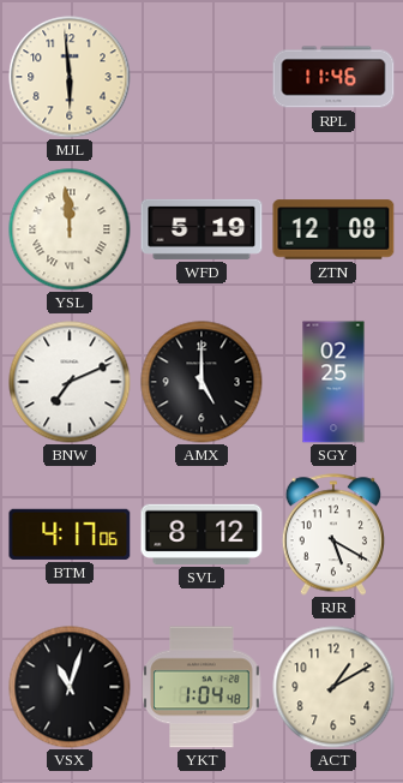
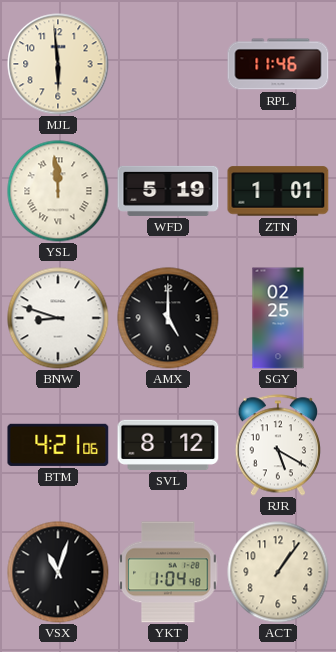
ZTN: 12:08 -> 1:01
BNW: 7:11 -> 8:48
BTM: 4:17 -> 4:21
ACT: 1:10 -> 1:06
